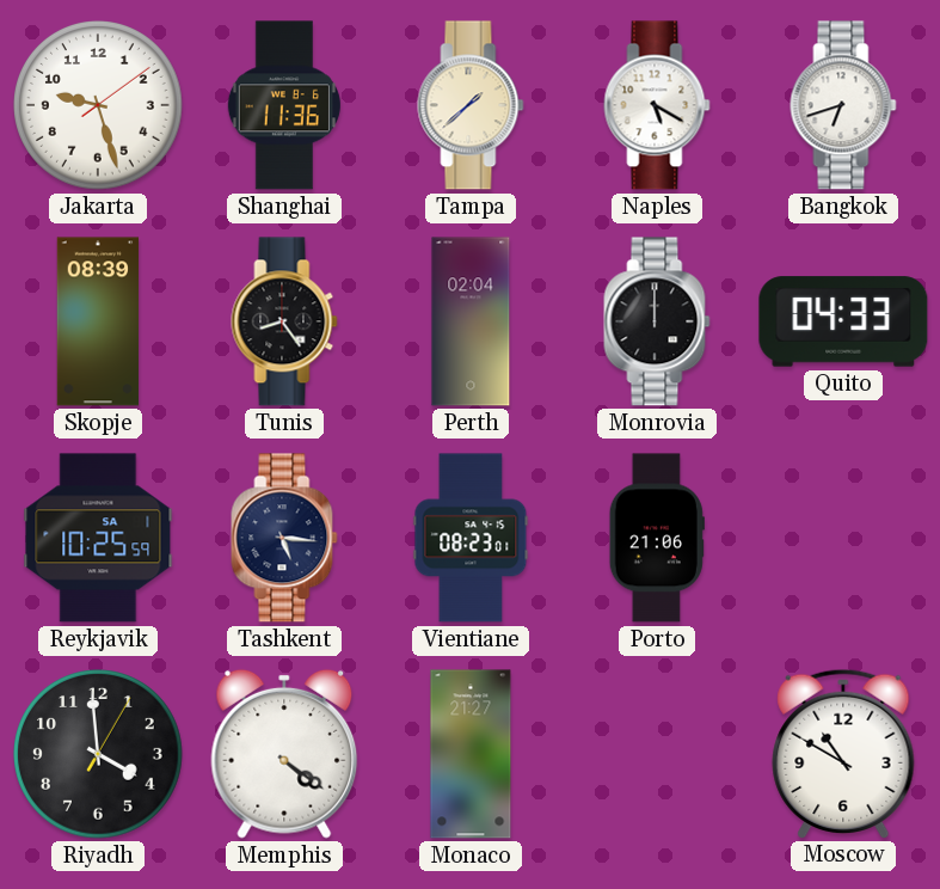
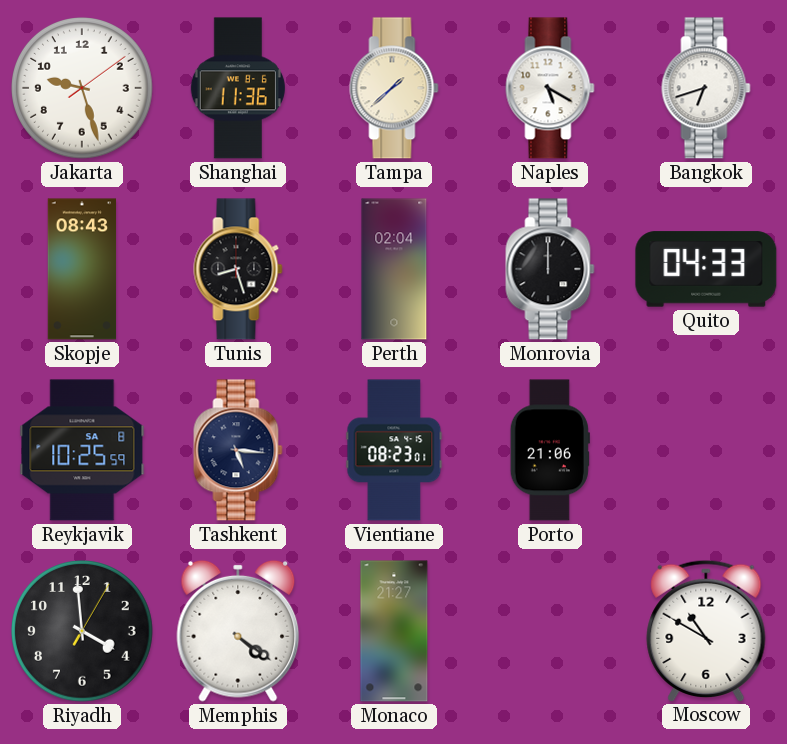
Skopje: 08:39 -> 08:43
Tunis: 8:24 -> 8:27
Reykjavik date: SA 1 -> SA 8
